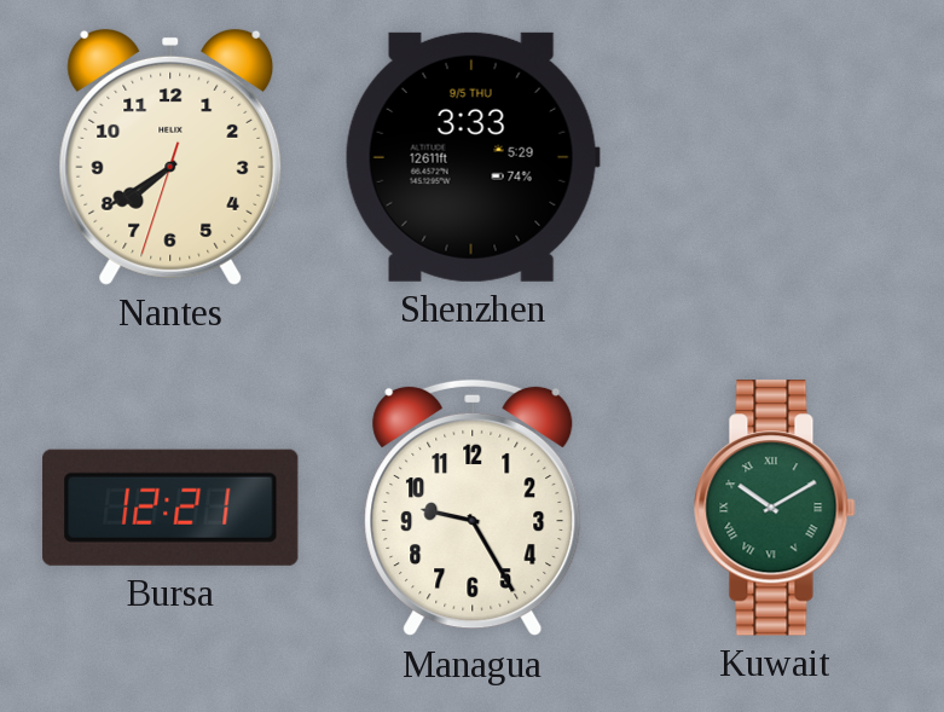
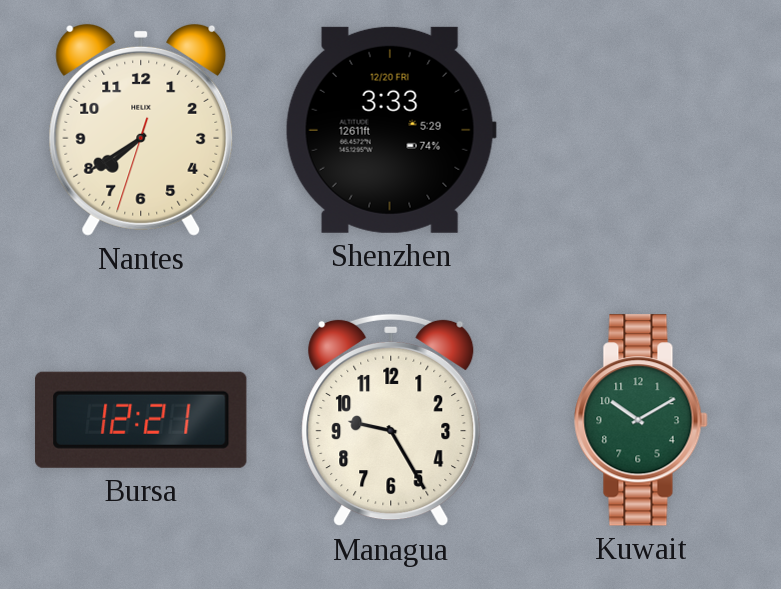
Shenzhen date: 9/5 THU -> 12/20 FRI
Kuwait numerals: Roman -> Arabic
